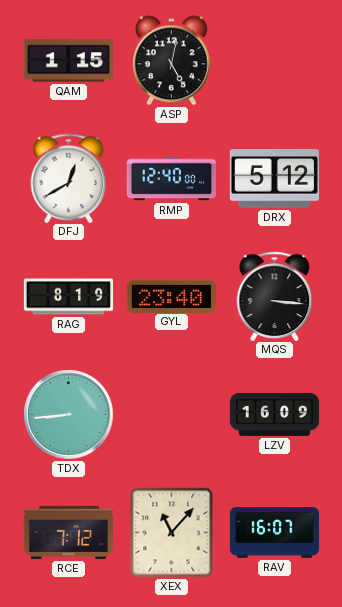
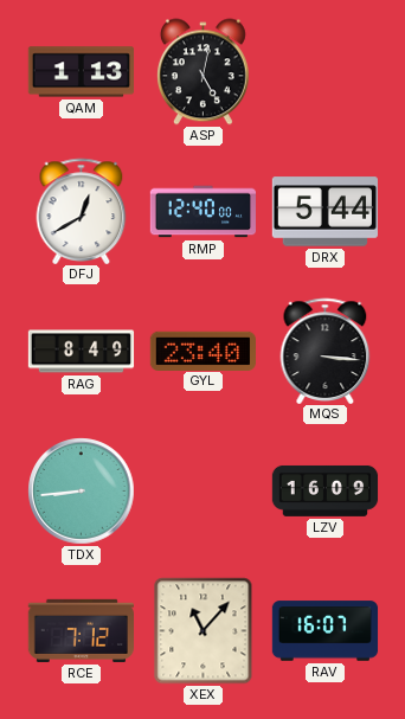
QAM: 1:15 -> 1:13
DRX: 5:12 -> 5:44
RAG: 8:19 -> 8:49
